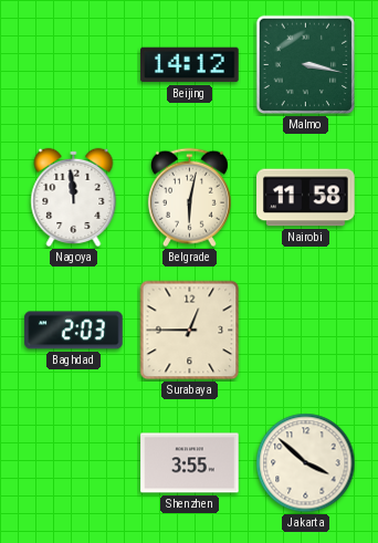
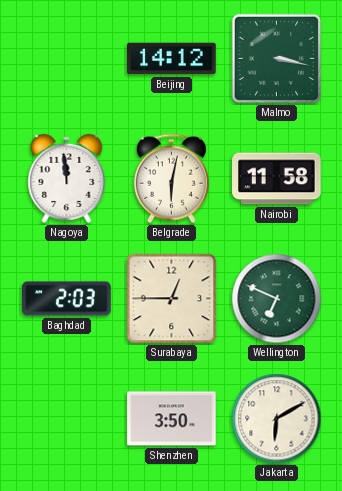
Wellington: none -> 6:49
Shenzhen: 3:55 -> 3:50
Jakarta: 3:52 -> 6:10
